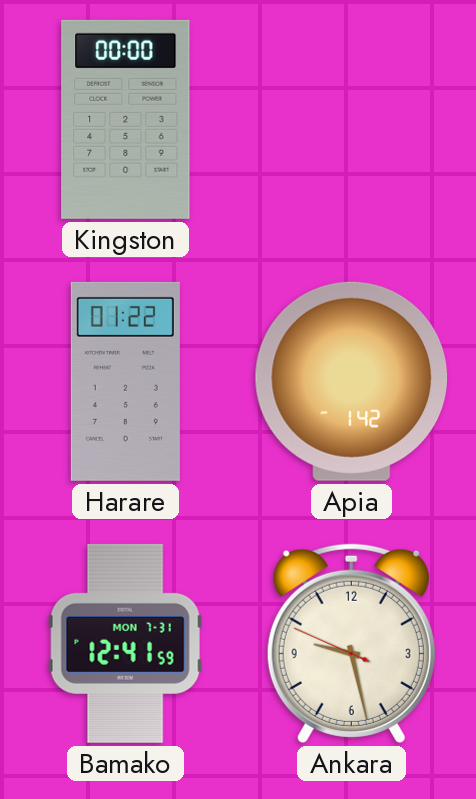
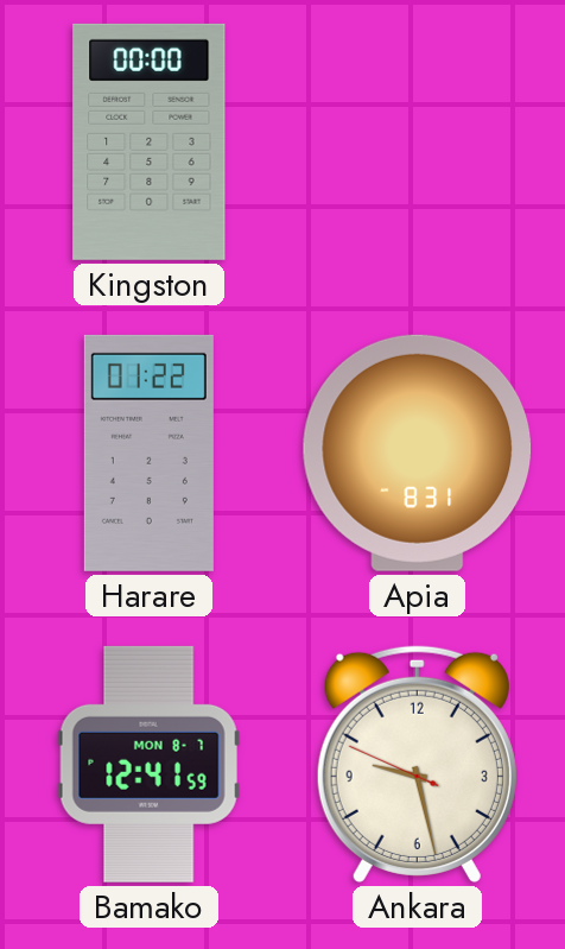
Apia: 1:42 -> 8:31
Bamako date: MON 7-31 -> MON 8-7
